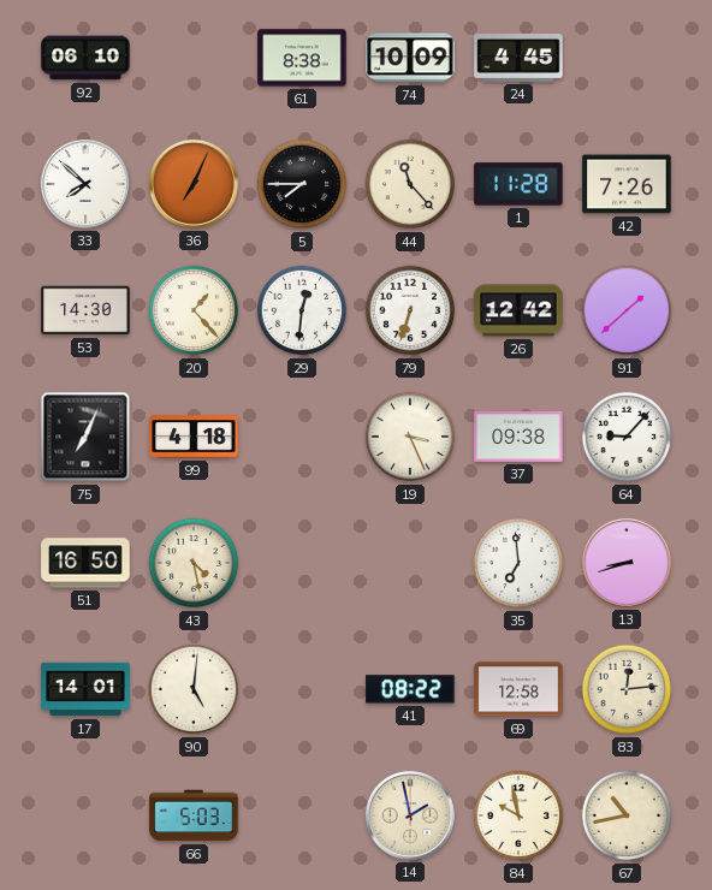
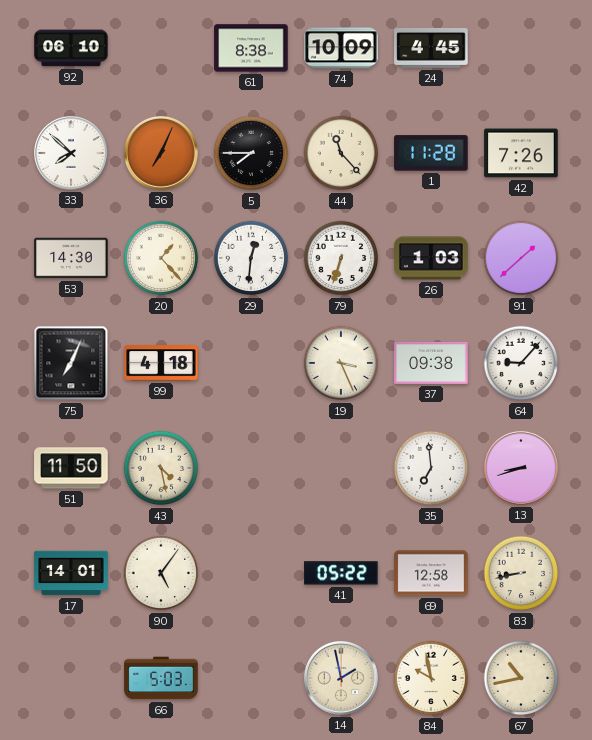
26: 12:42 -> 1:03
51: 16:50 -> 11:50
90: 5:01 -> 5:06
41: 08:22 -> 05:22
83: 12:14 -> 8:43
